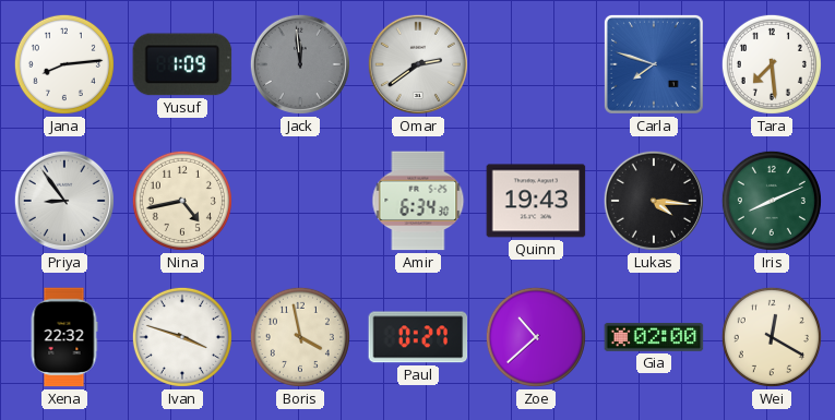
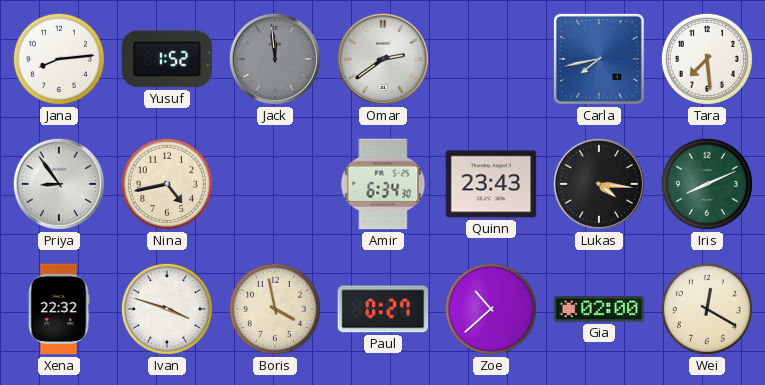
Yusuf: 1:09 -> 1:52
Carla: 7:48 -> 7:43
Quinn: 19:43 -> 23:43
